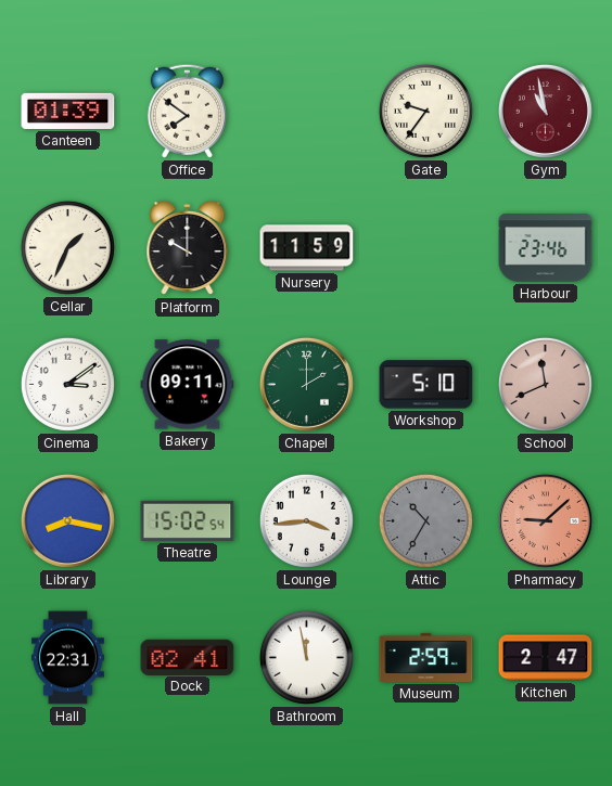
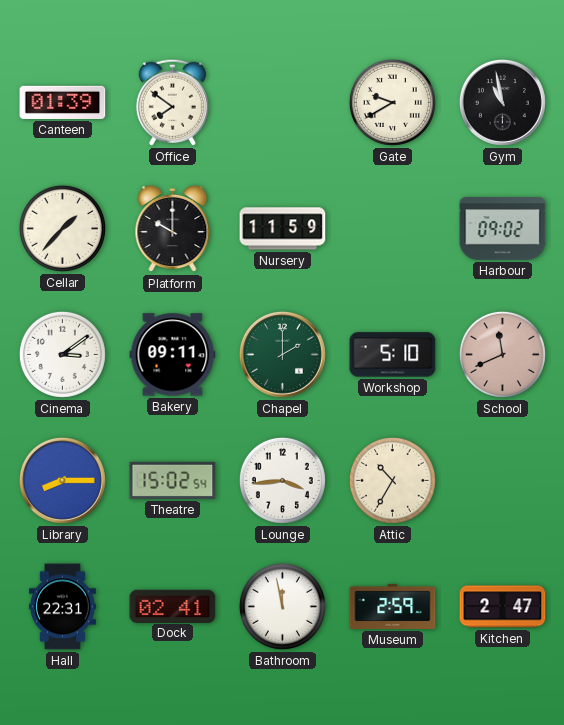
Gate: 9:36 -> 9:40
Gym dial: burgundy -> black
Cellar: 1:34 -> 1:37
Harbour: 23:46 -> 09:02
Library: 8:17 -> 8:15
Attic dial: grey -> cream
Pharmacy: 9:08 -> none
